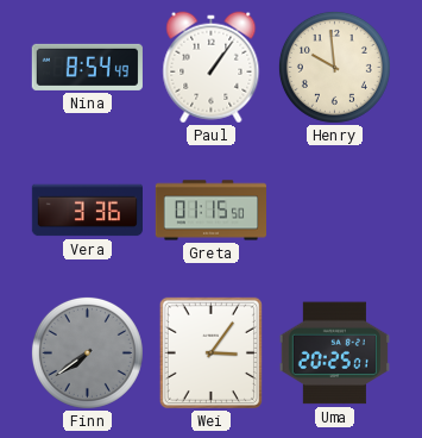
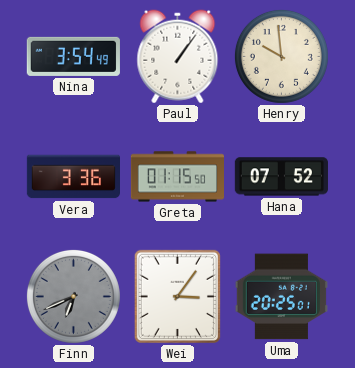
Nina: 8:54 -> 3:54
Hana: none -> 07:52
Finn: 7:39 -> 6:41
